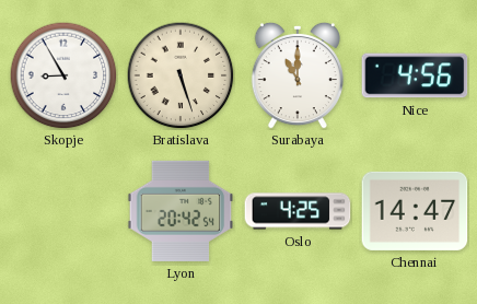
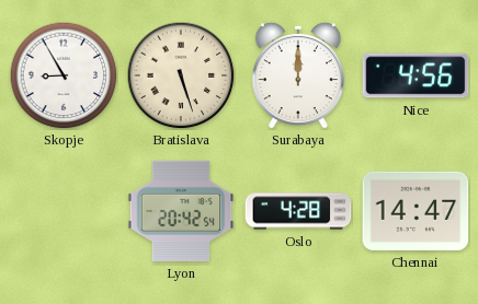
Surabaya: 11:00 -> 12:00
Oslo: 4:25 -> 4:28
